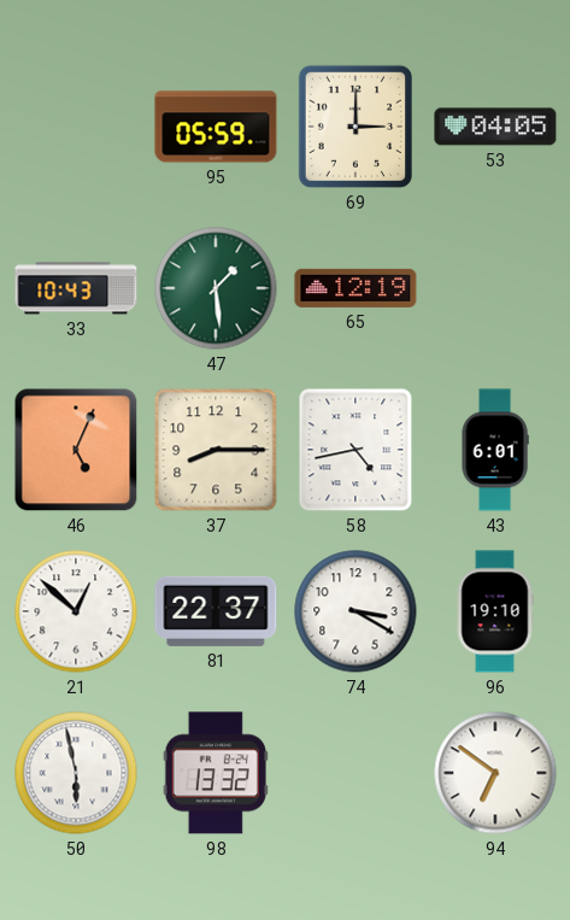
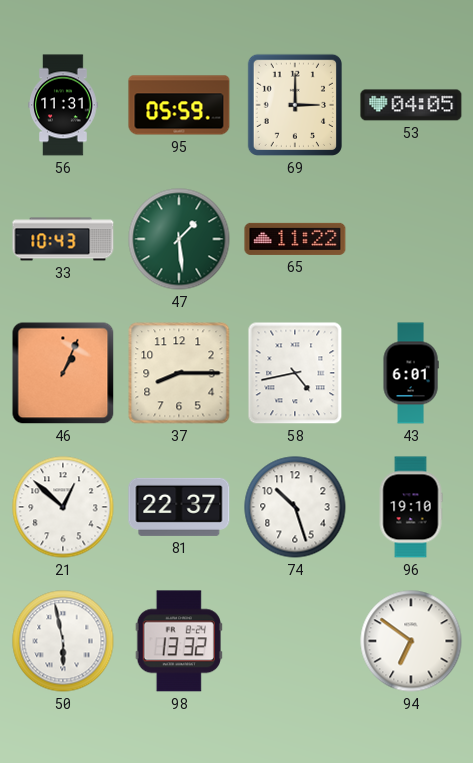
56: none -> 11:31
65: 12:19 -> 11:22
46: 5:04 -> 1:04
74: 3:20 -> 10:27
